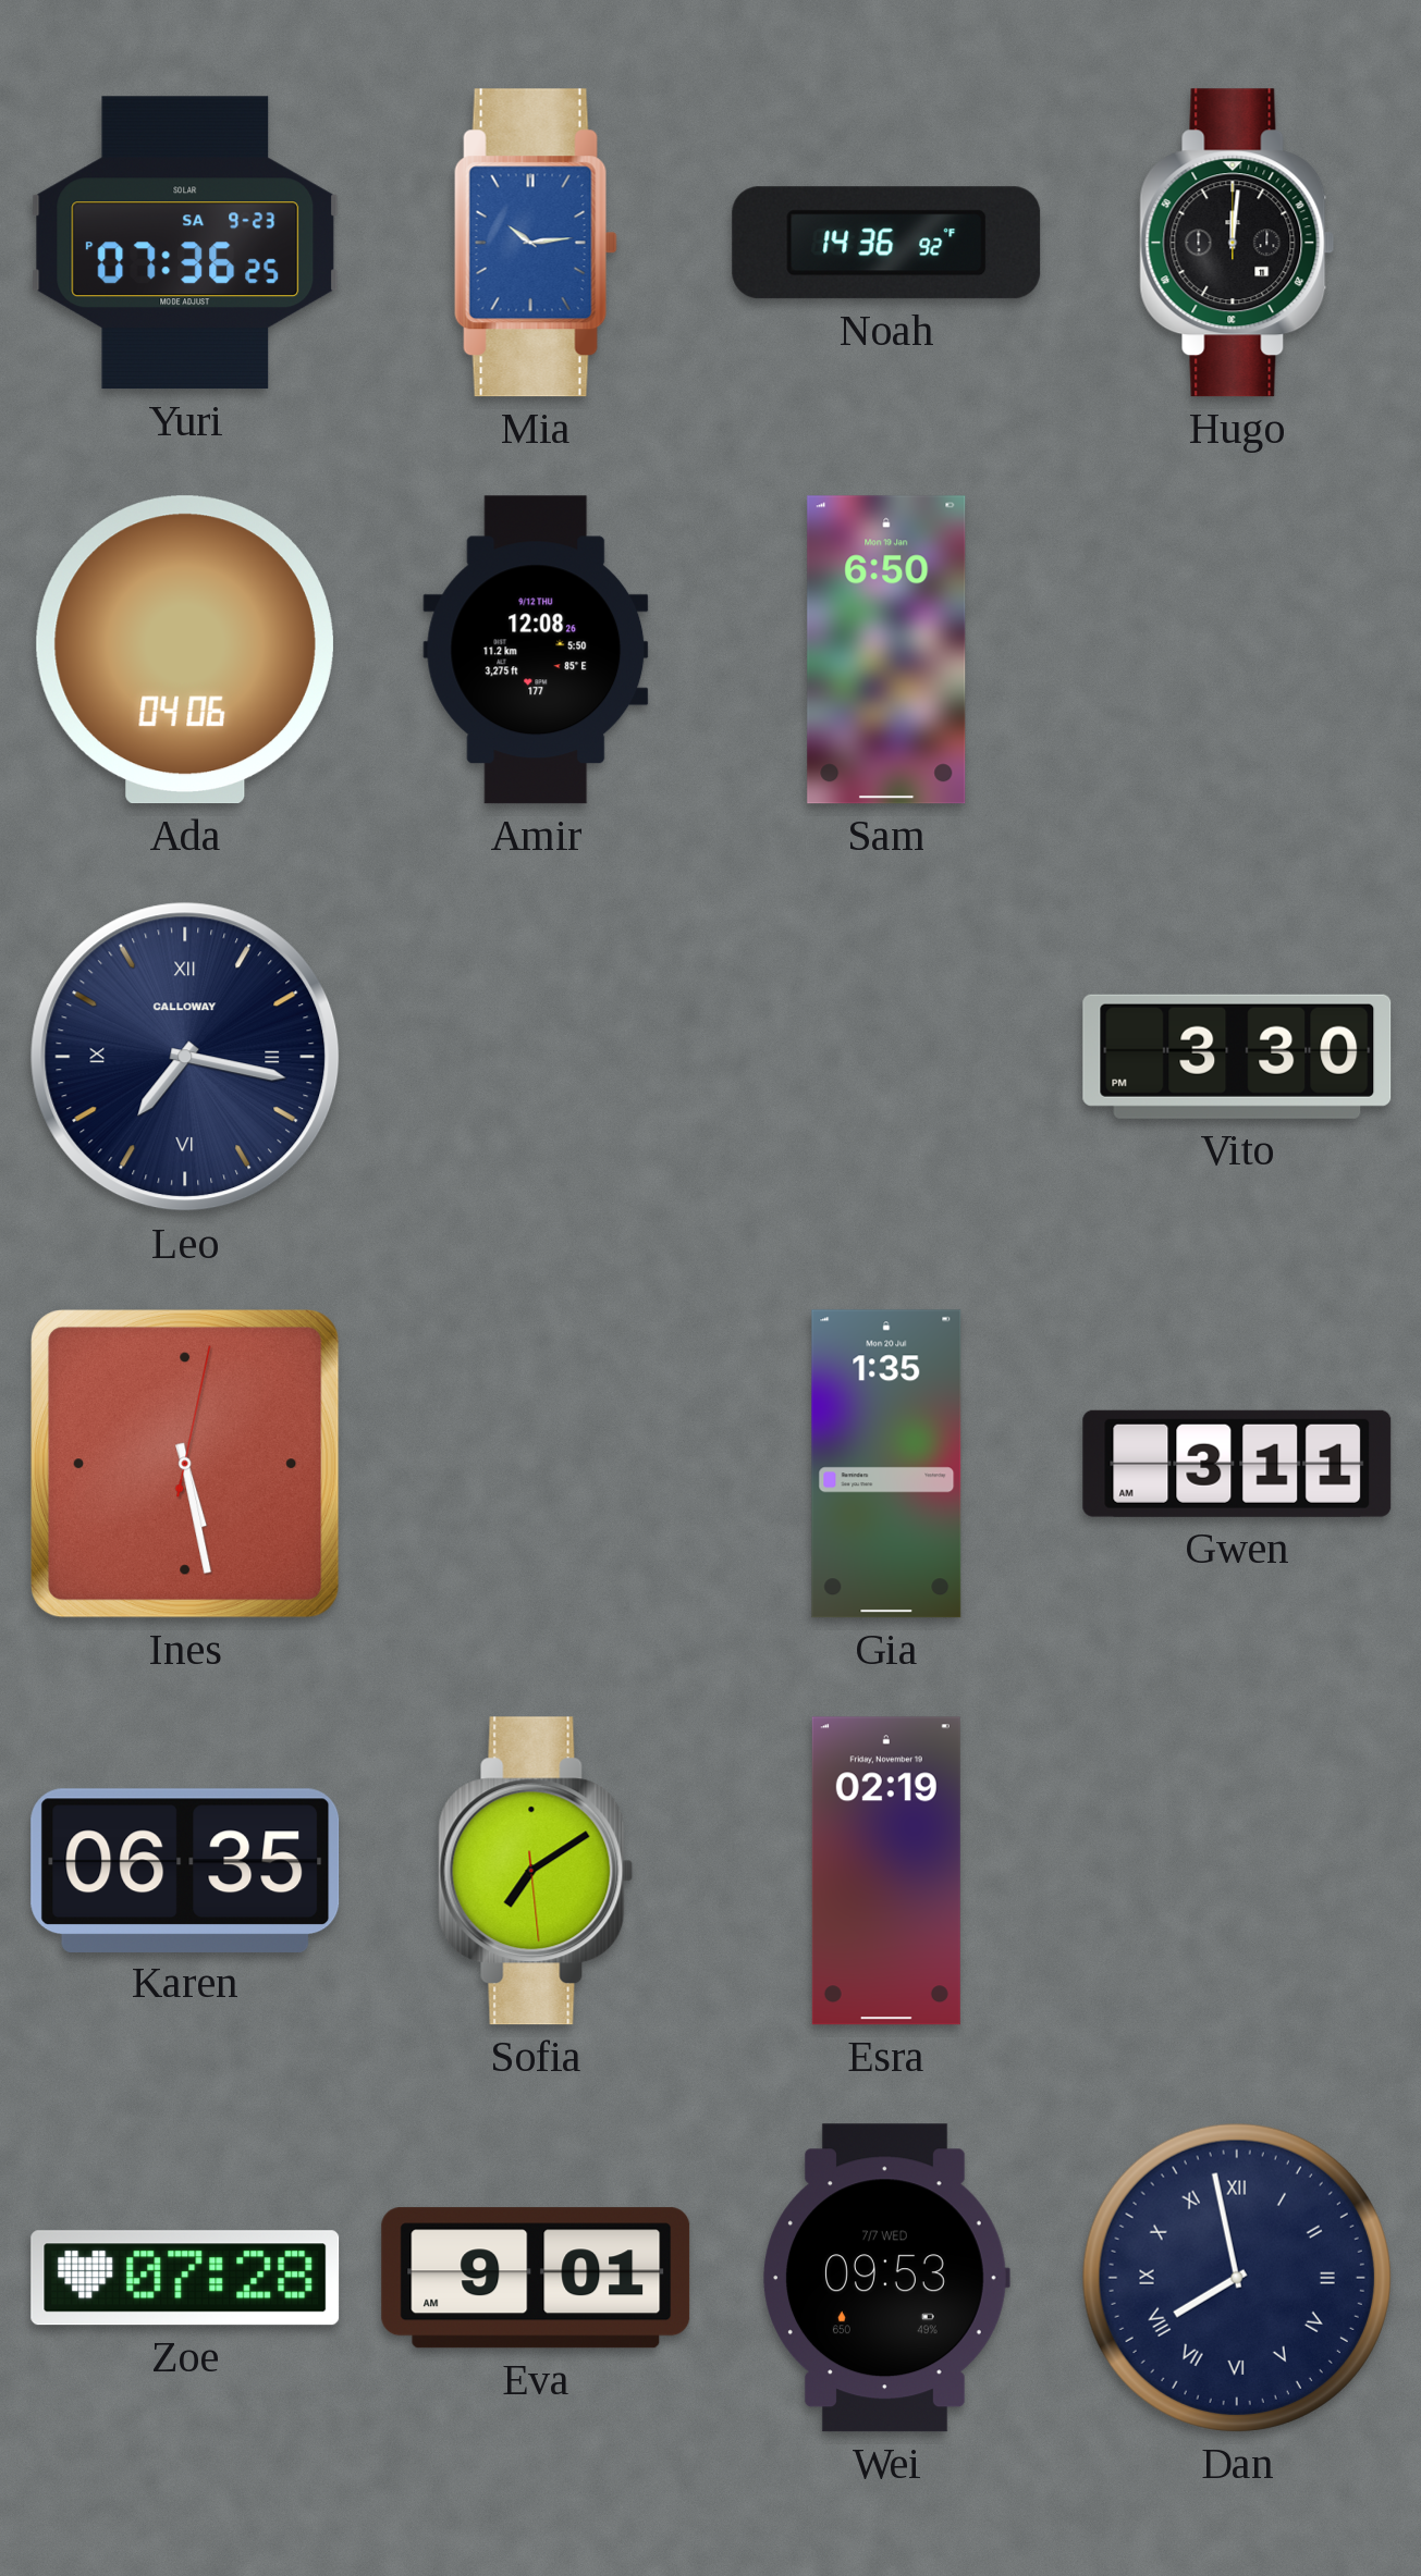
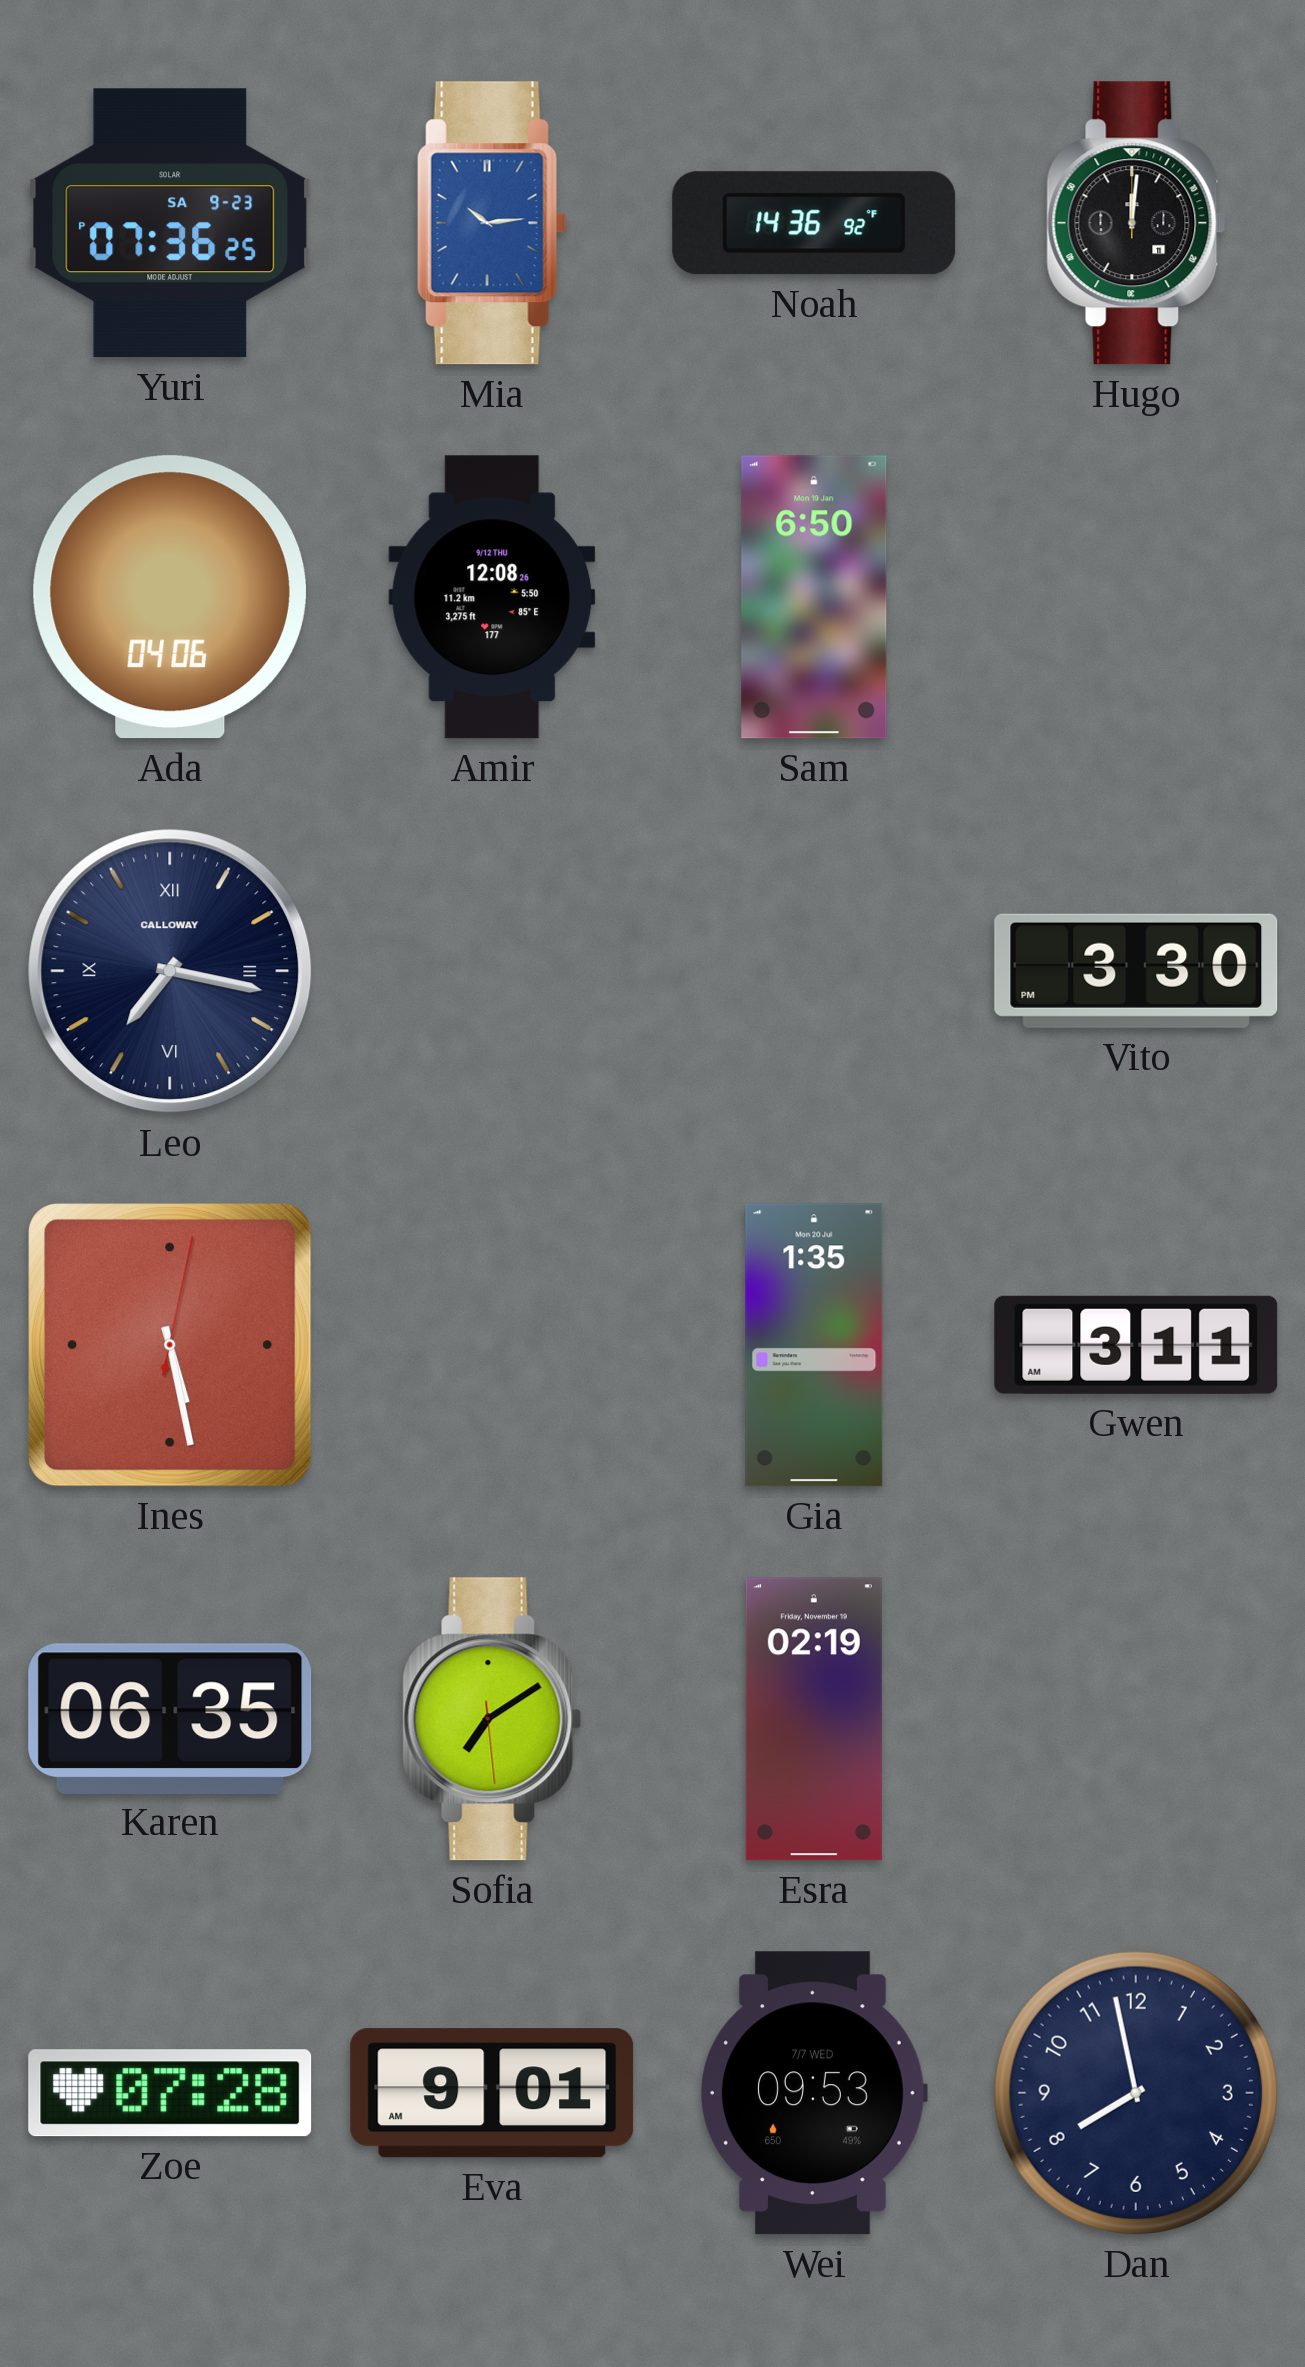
Dan numerals: Roman -> Arabic
